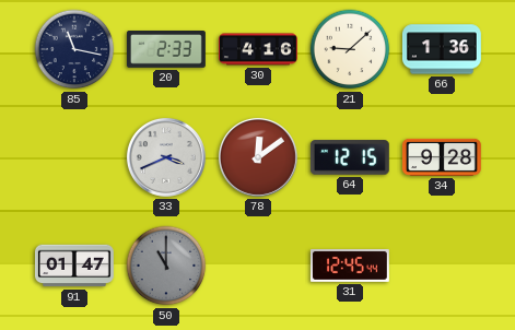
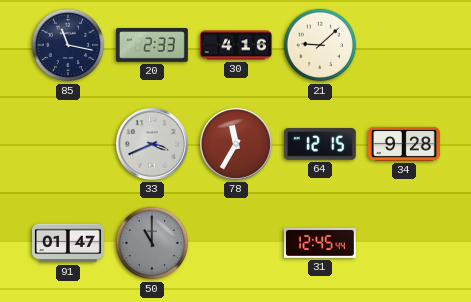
66: 1:36 -> none
78: 12:09 -> 11:35
